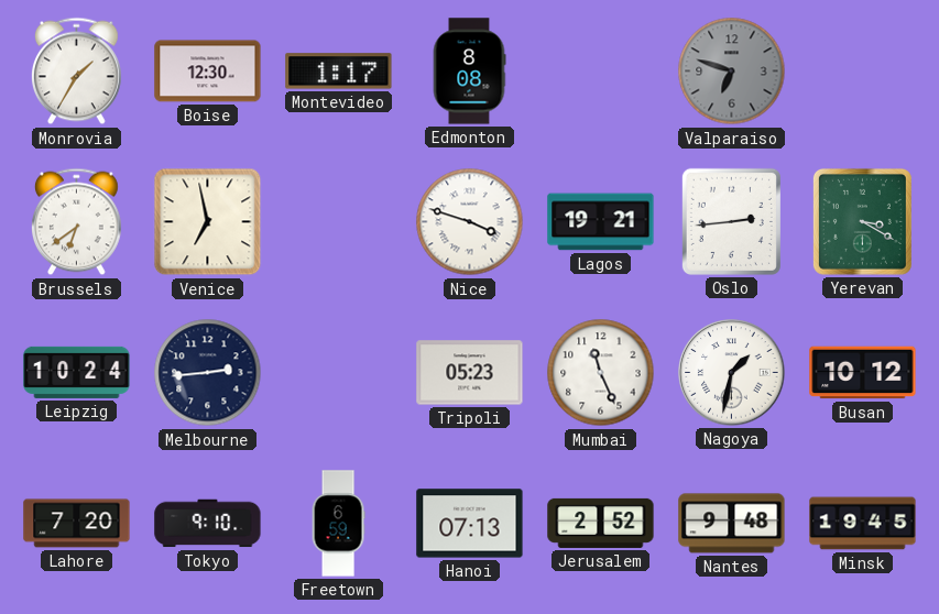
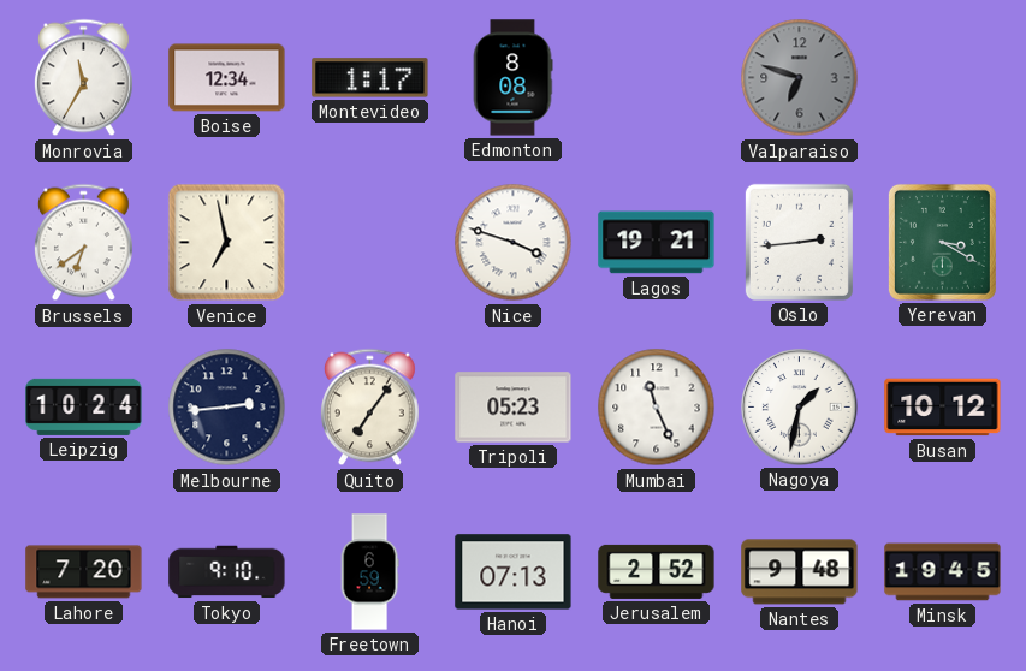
Monrovia: 1:35 -> 11:35
Boise: 12:30 -> 12:34
Quito: none -> 7:06
